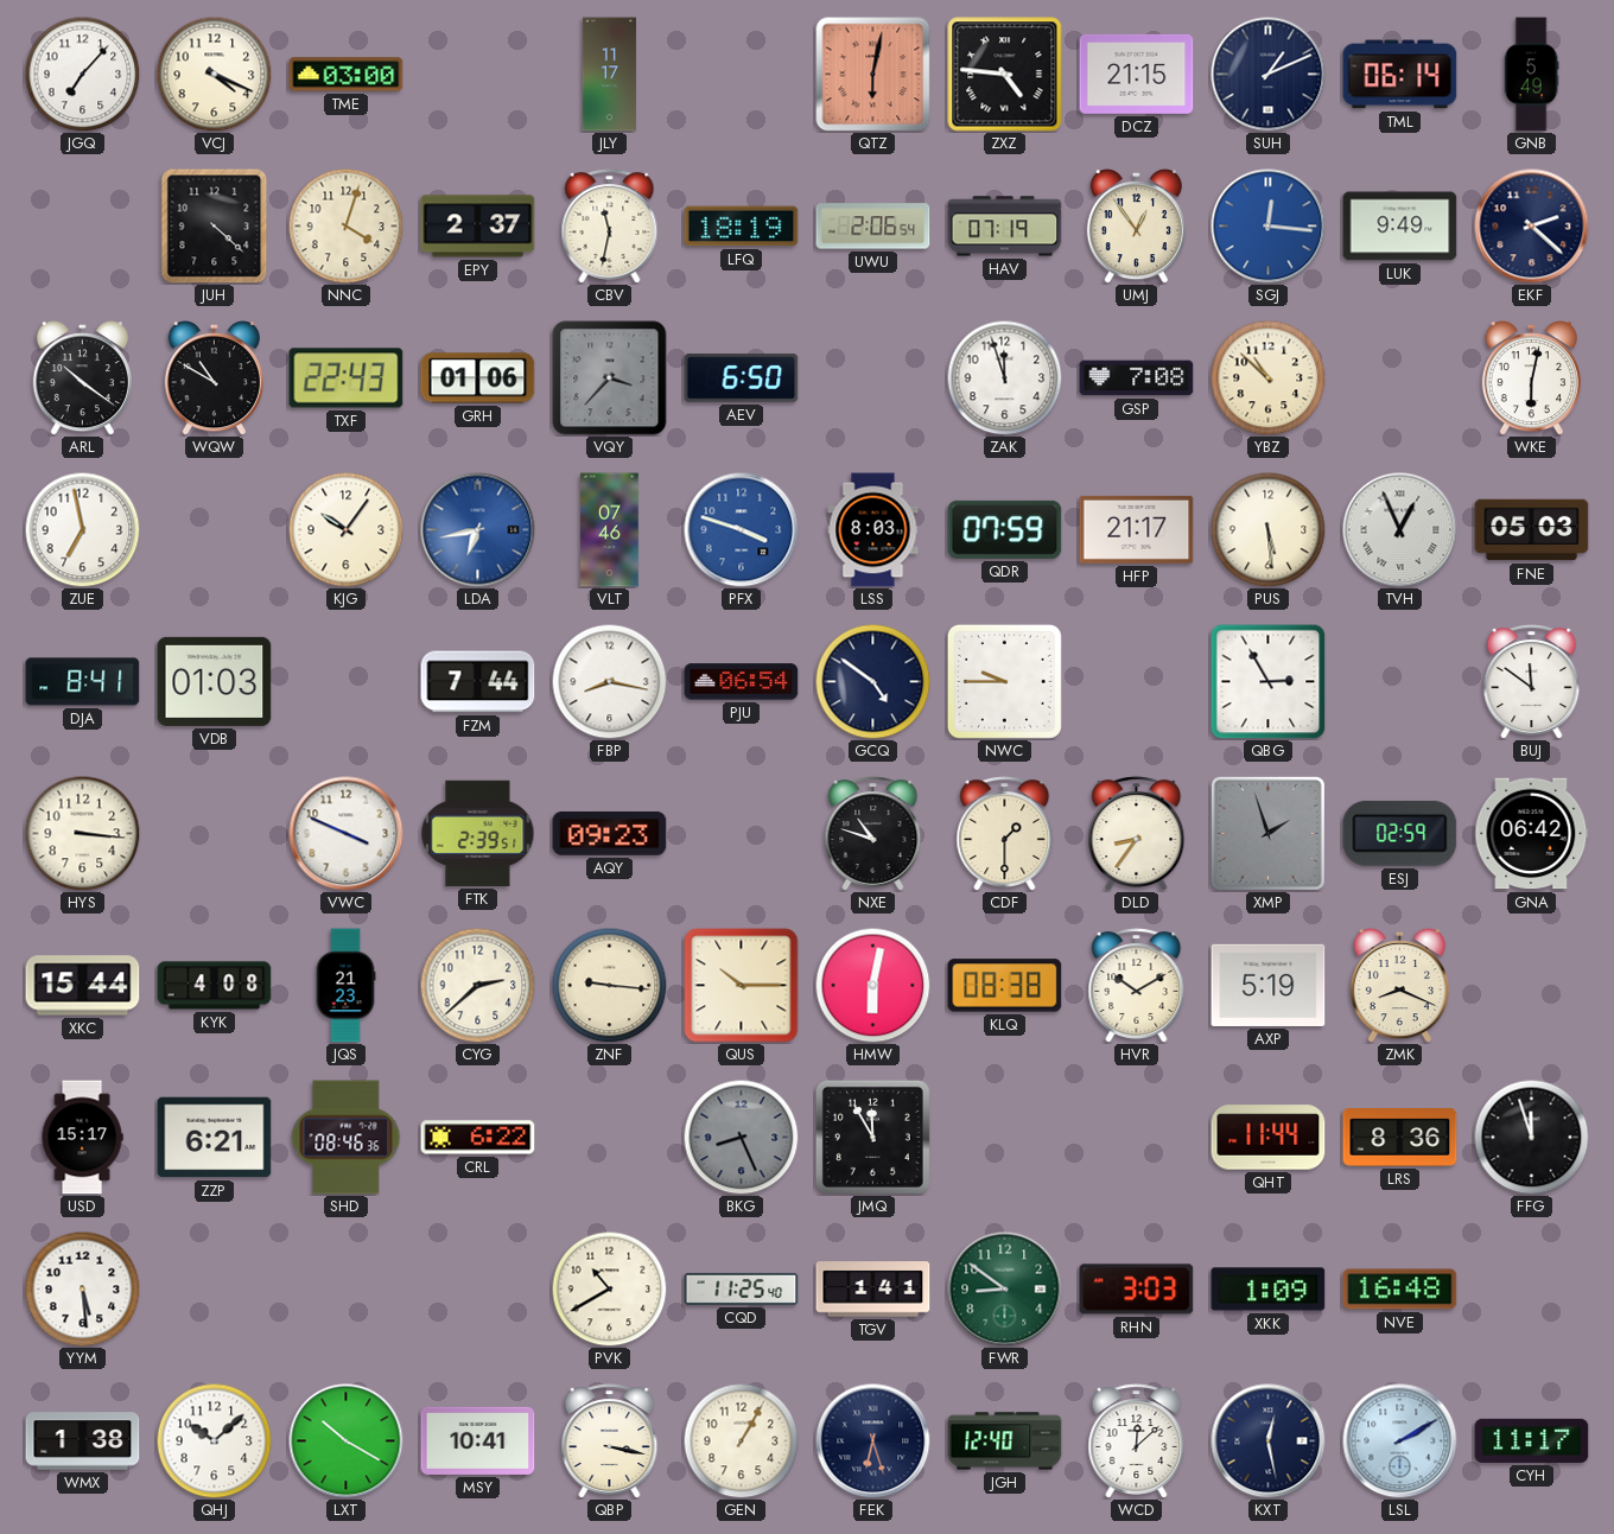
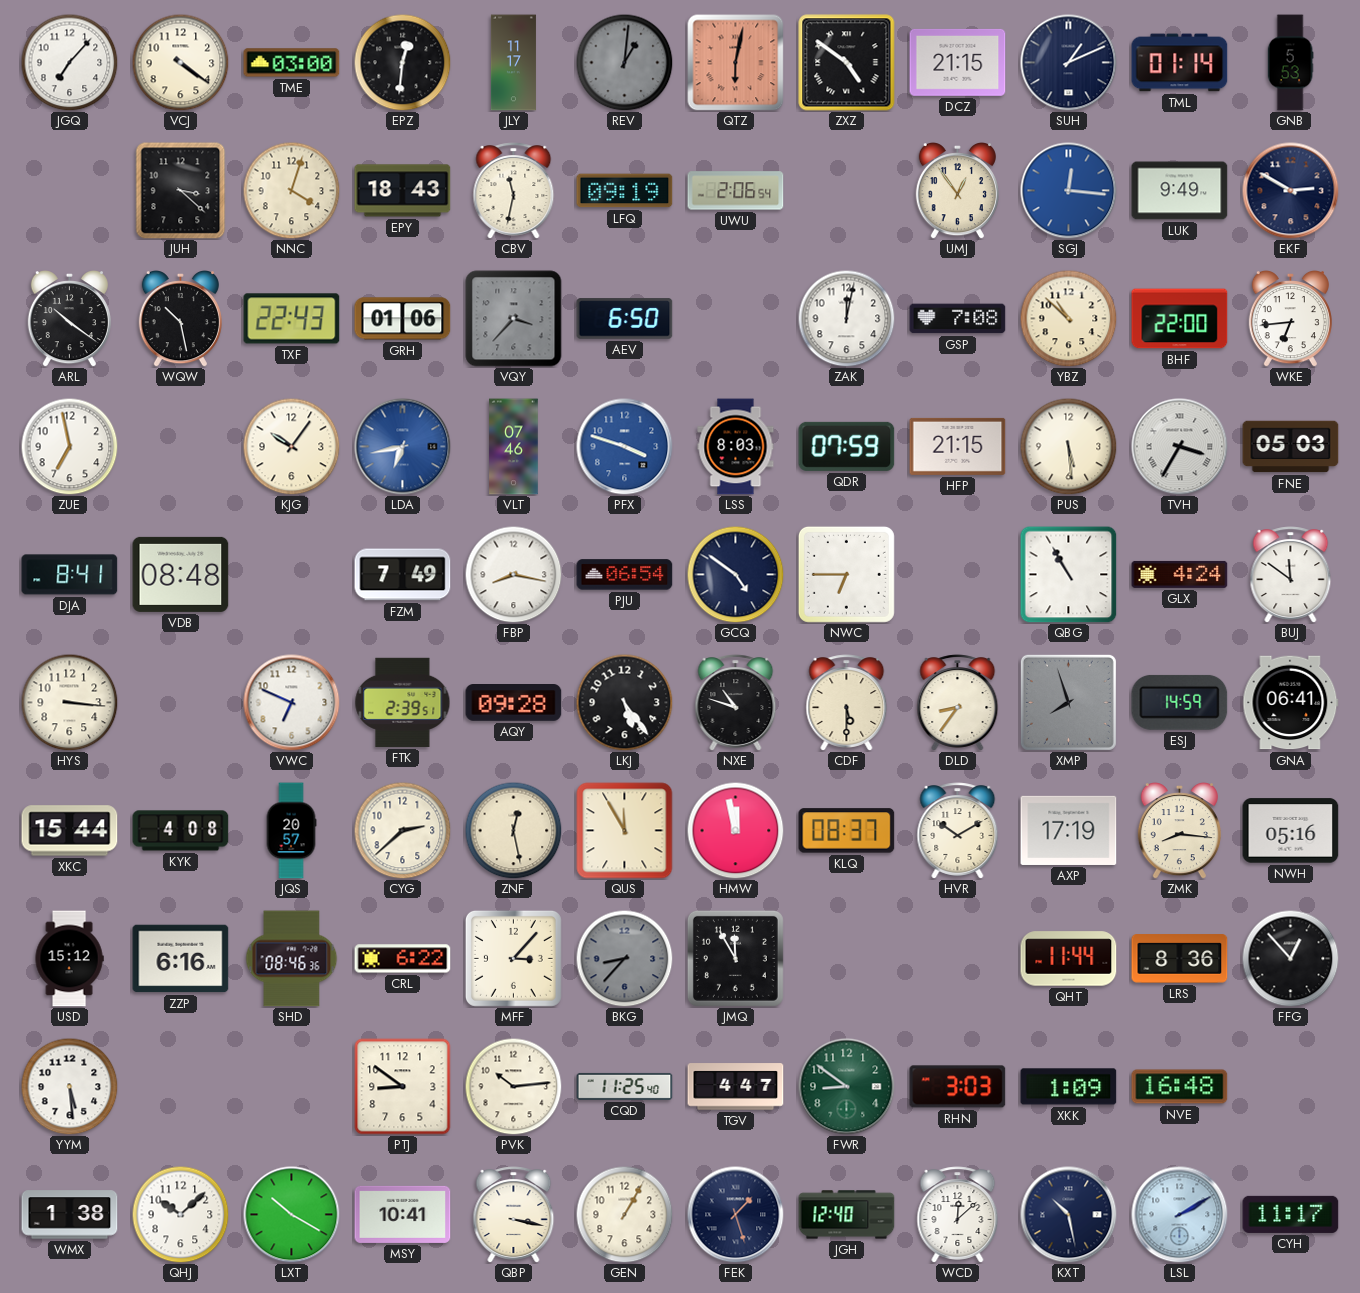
VCJ: 4:19 -> 4:21
EPZ: none -> 12:31
REV: none -> 1:01
ZXZ: 4:46 -> 4:51
TML: 06:14 -> 01:14
GNB: 5:49 -> 5:53
JUH: 4:22 -> 3:22
EPY: 2:37 -> 18:43
LFQ: 18:19 -> 09:19
HAV: 07:19 -> none
EKF: 2:22 -> 2:50
WQW: 10:50 -> 10:28
ZAK: 11:57 -> 12:02
BHF: none -> 22:00
WKE: 6:02 -> 6:44
HFP: 21:17 -> 21:15
TVH: 12:56 -> 3:35
VDB: 01:03 -> 08:48
FZM: 7:44 -> 7:49
NWC: 9:45 -> 6:45
QBG: 2:55 -> 10:55
GLX: none -> 4:24
VWC: 3:49 -> 6:49
AQY: 09:23 -> 09:28
LKJ: none -> 5:24
CDF: 1:30 -> 5:30
XMP: 1:57 -> 7:57
ESJ: 02:59 -> 14:59
GNA: 06:42 -> 06:41
JQS: 21:23 -> 20:57
ZNF: 9:16 -> 12:28
QUS: 10:15 -> 11:55
HMW: 6:02 -> 11:58
KLQ: 08:38 -> 08:37
AXP: 5:19 -> 17:19
ZMK: 8:19 -> 8:16
NWH: none -> 05:16
USD: 15:17 -> 15:12
ZZP: 6:21 -> 6:16
MFF: none -> 3:07
BKG: 8:26 -> 8:37
FFG: 11:57 -> 12:53
PTJ: none -> 8:51
PVK: 10:40 -> 10:14
TGV: 1:41 -> 4:47
FEK: 6:27 -> 1:27
KXT: 12:28 -> 10:28
